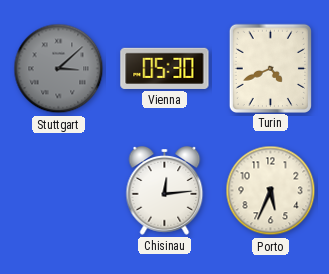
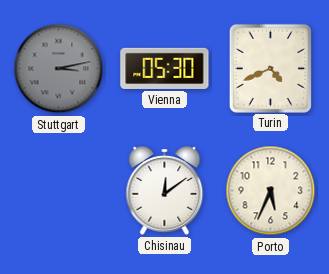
Stuttgart: 3:08 -> 3:13
Chisinau: 12:14 -> 12:09
